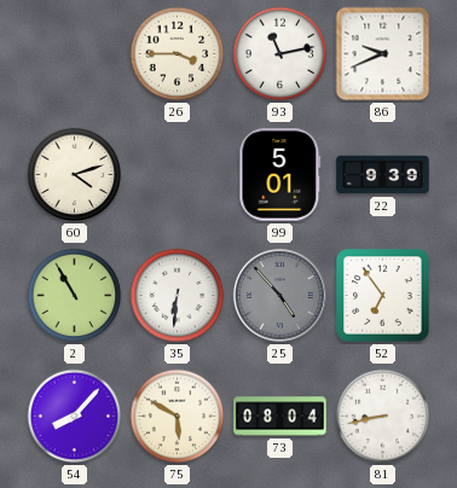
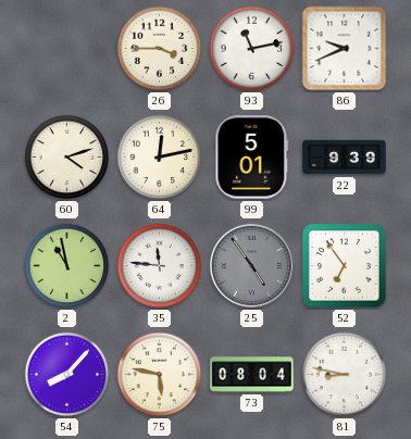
64: none -> 12:13
2: 10:55 -> 10:58
35: 6:31 -> 11:46
25: 4:53 -> 4:54
75: 5:50 -> 5:47
81: 8:43 -> 8:47
